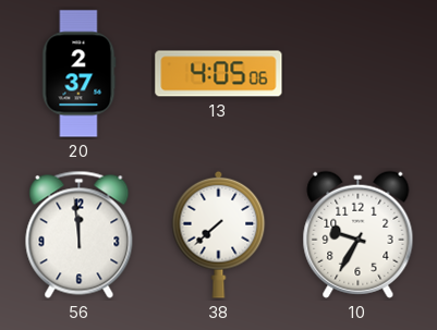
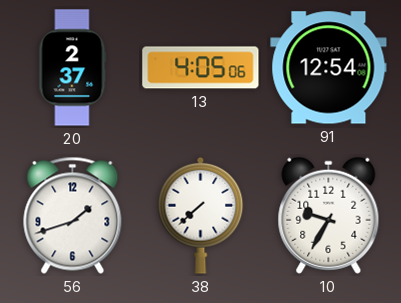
91: none -> 12:54
56: 11:59 -> 1:42
